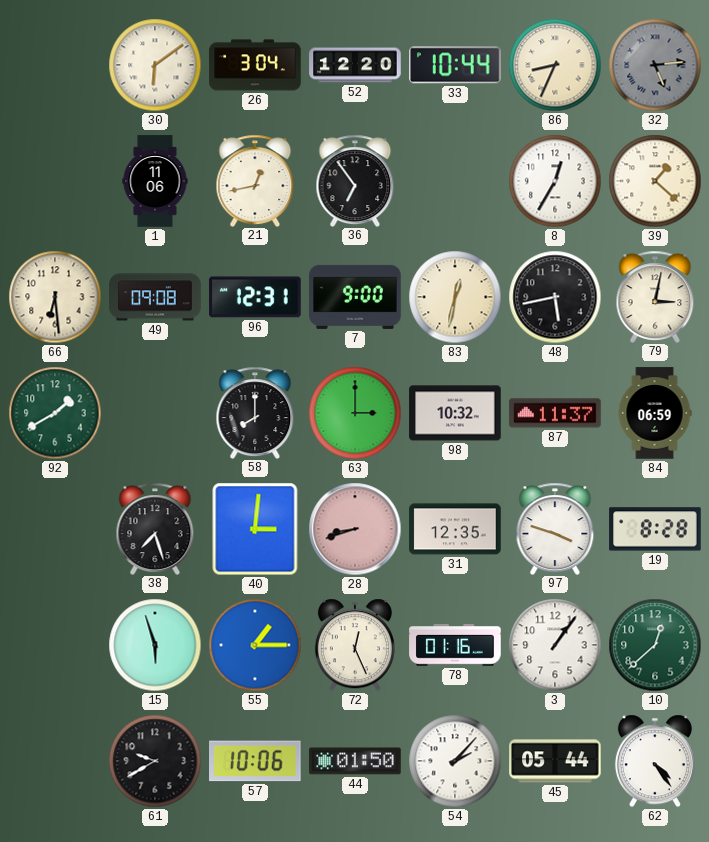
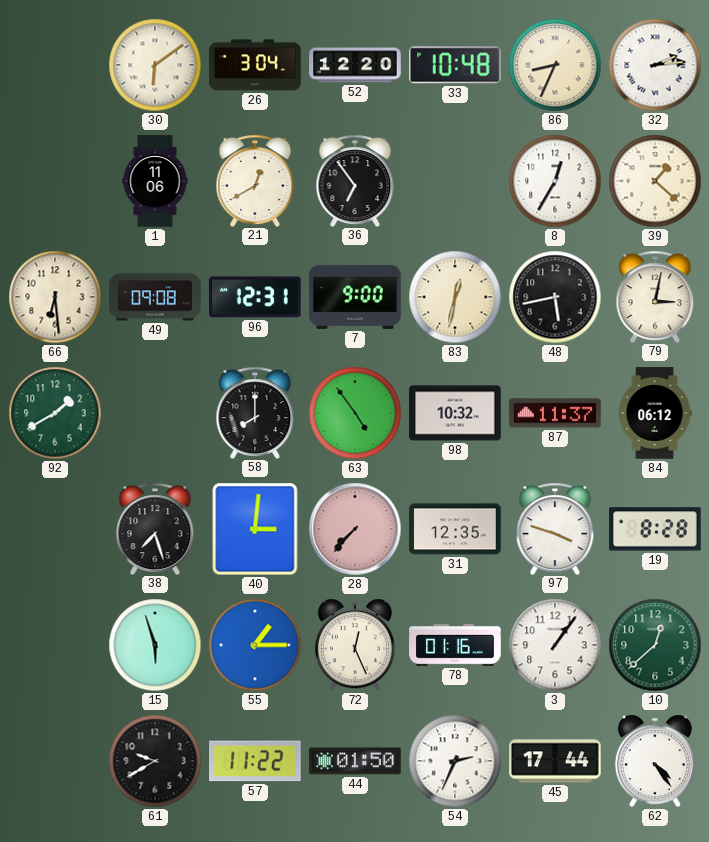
33: 10:44 -> 10:48
32: 5:14 -> 2:14
32 dial: grey -> white
21: 12:43 -> 12:40
63: 3:00 -> 4:54
84: 06:59 -> 06:12
28: 8:42 -> 7:37
57: 10:06 -> 11:22
54: 2:07 -> 2:34
45: 05:44 -> 17:44
